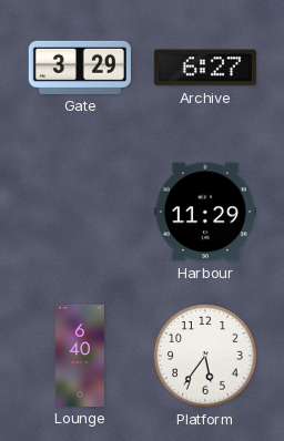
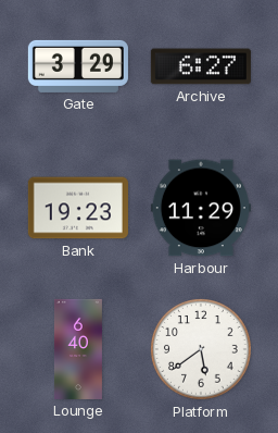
Bank: none -> 19:23
Platform: 5:36 -> 5:39
